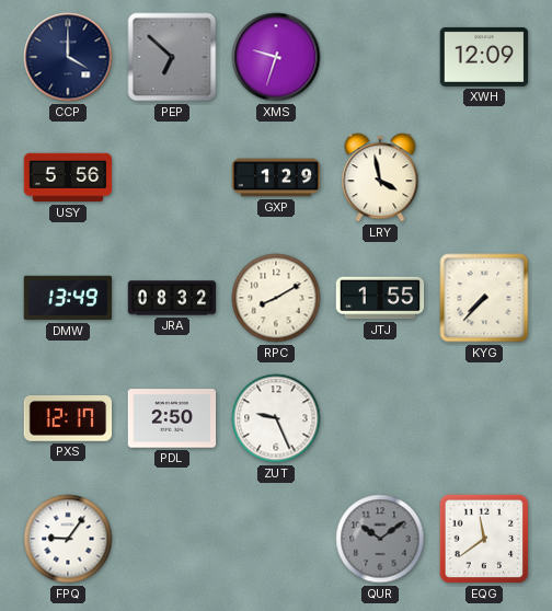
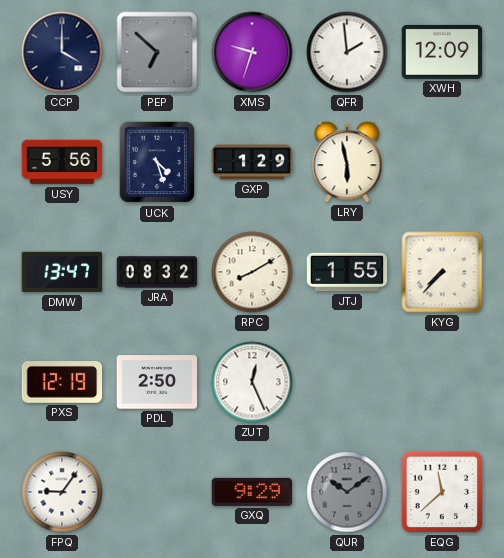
QFR: none -> 1:59
UCK: none -> 4:27
LRY: 3:58 -> 5:58
DMW: 13:49 -> 13:47
PXS: 12:17 -> 12:19
ZUT: 9:26 -> 12:26
GXQ: none -> 9:29
EQG: 11:39 -> 11:38
